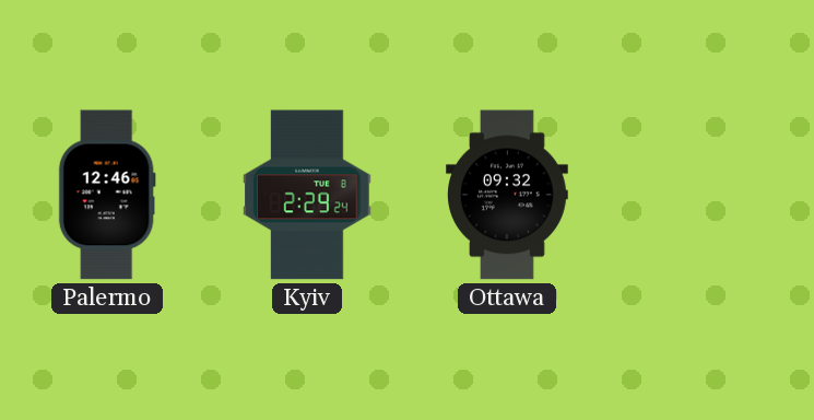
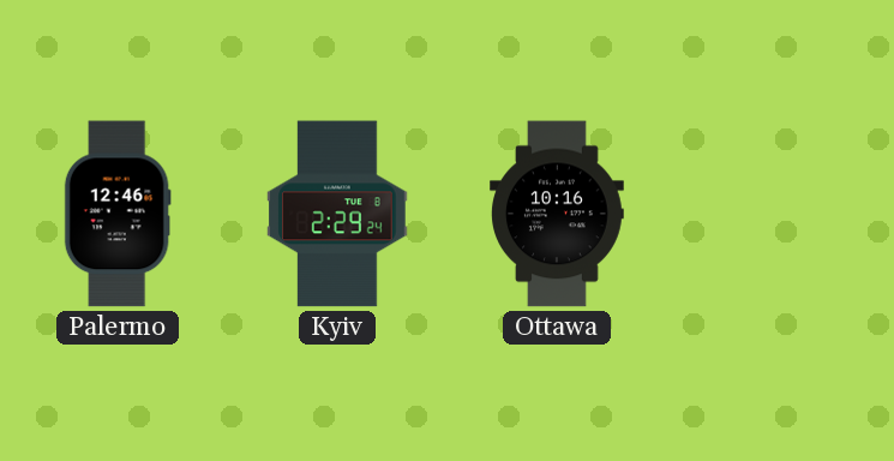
Ottawa: 09:32 -> 10:16
